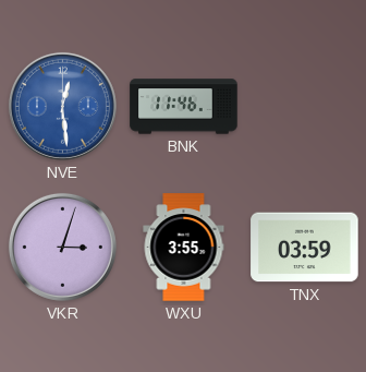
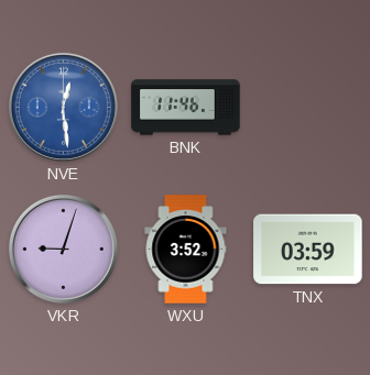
VKR: 3:03 -> 9:03
WXU: 3:55 -> 3:52
